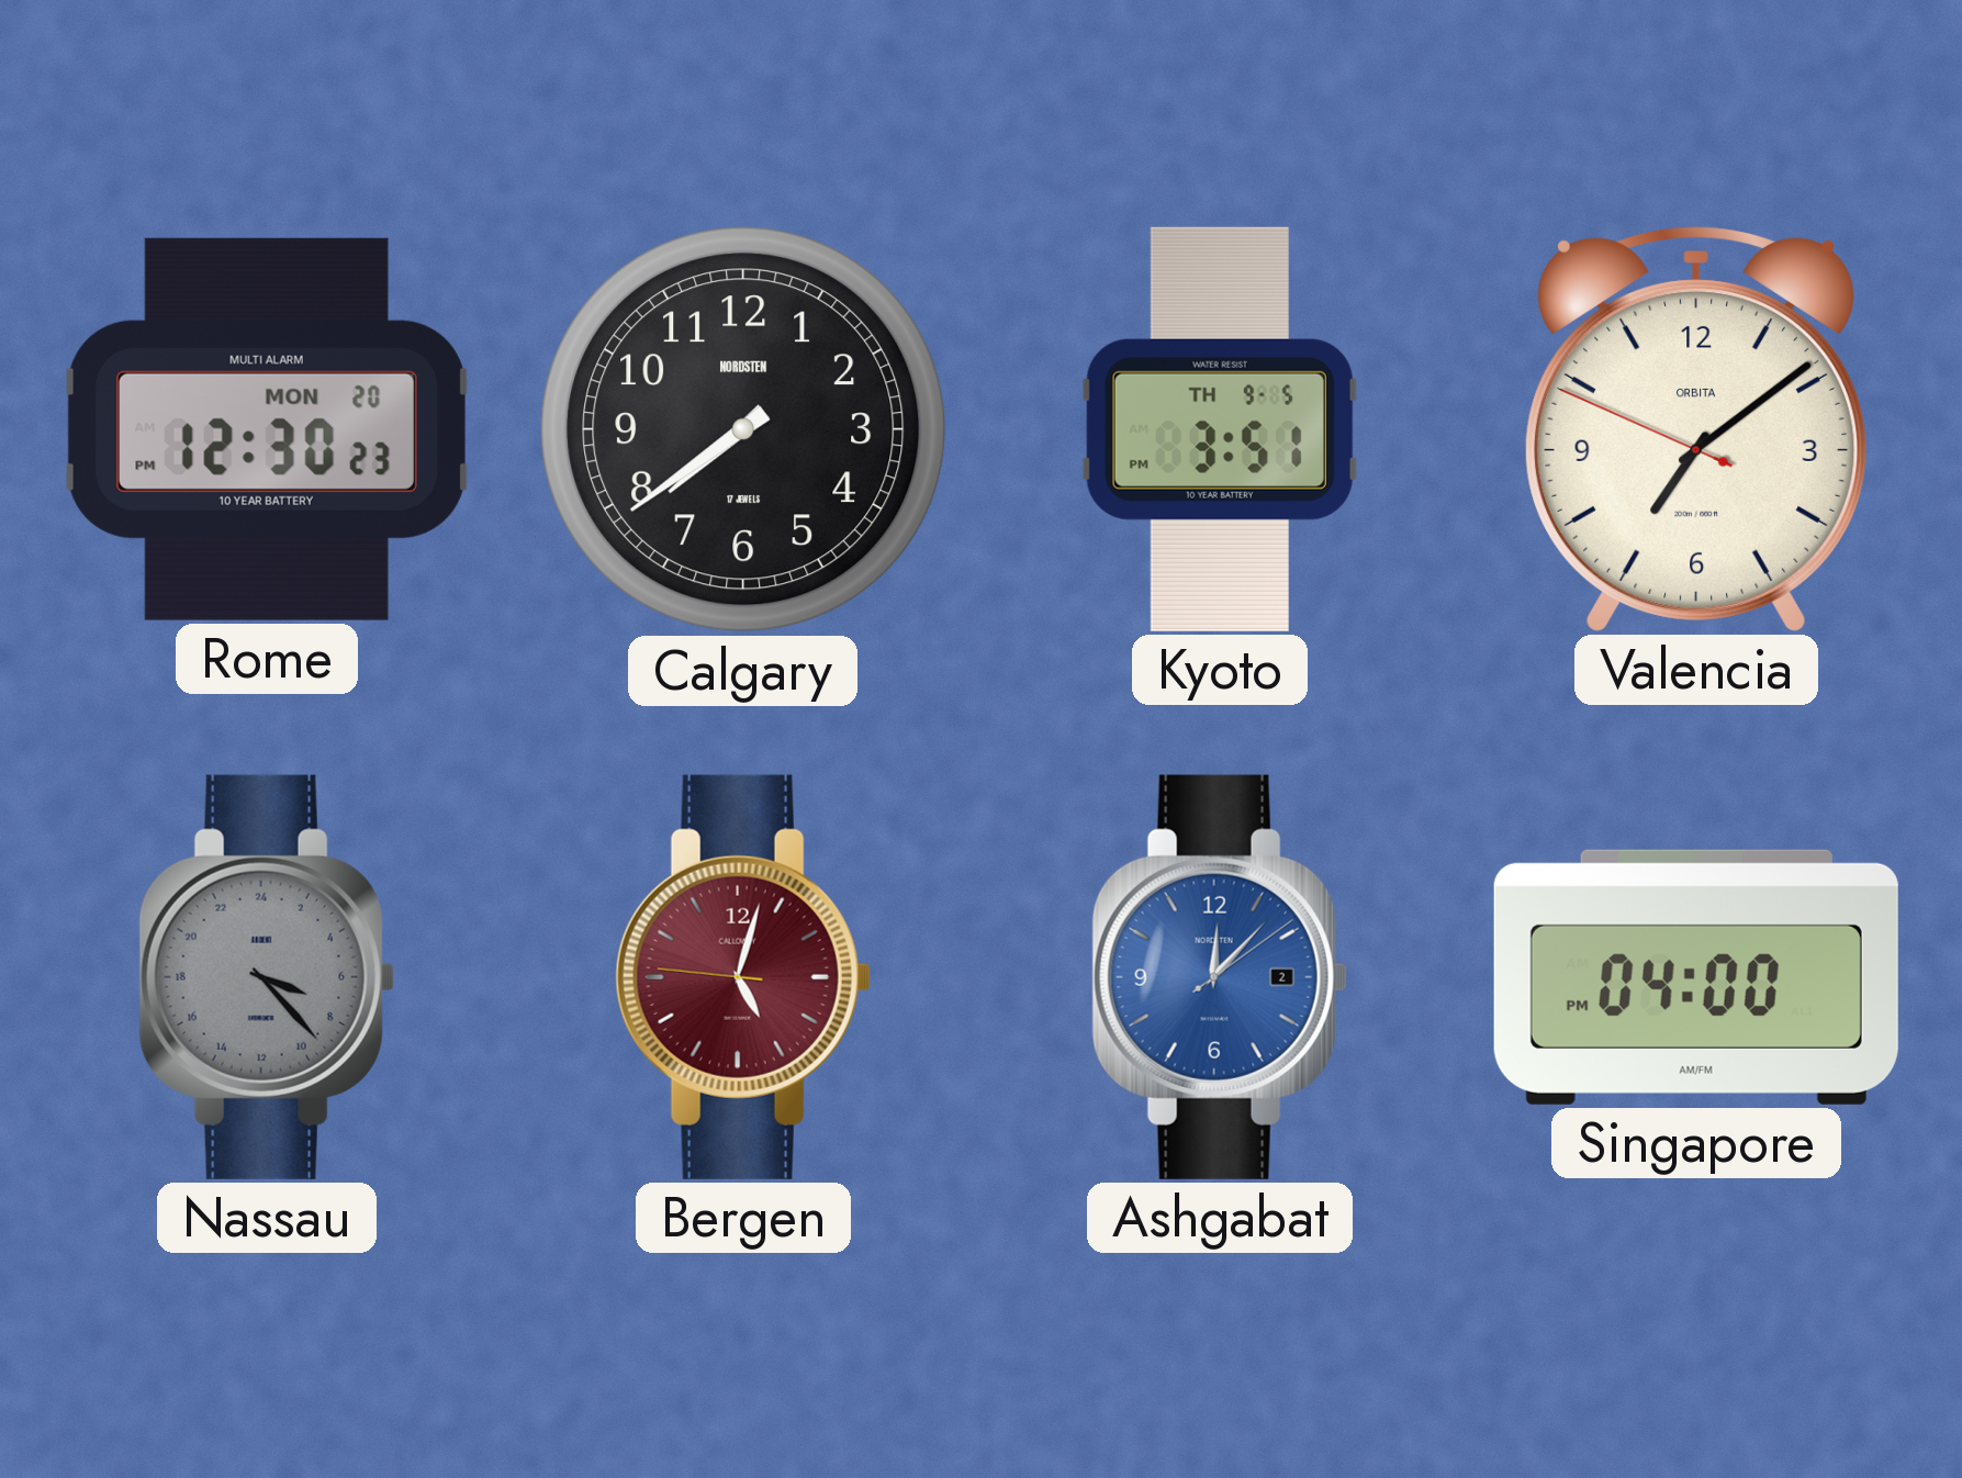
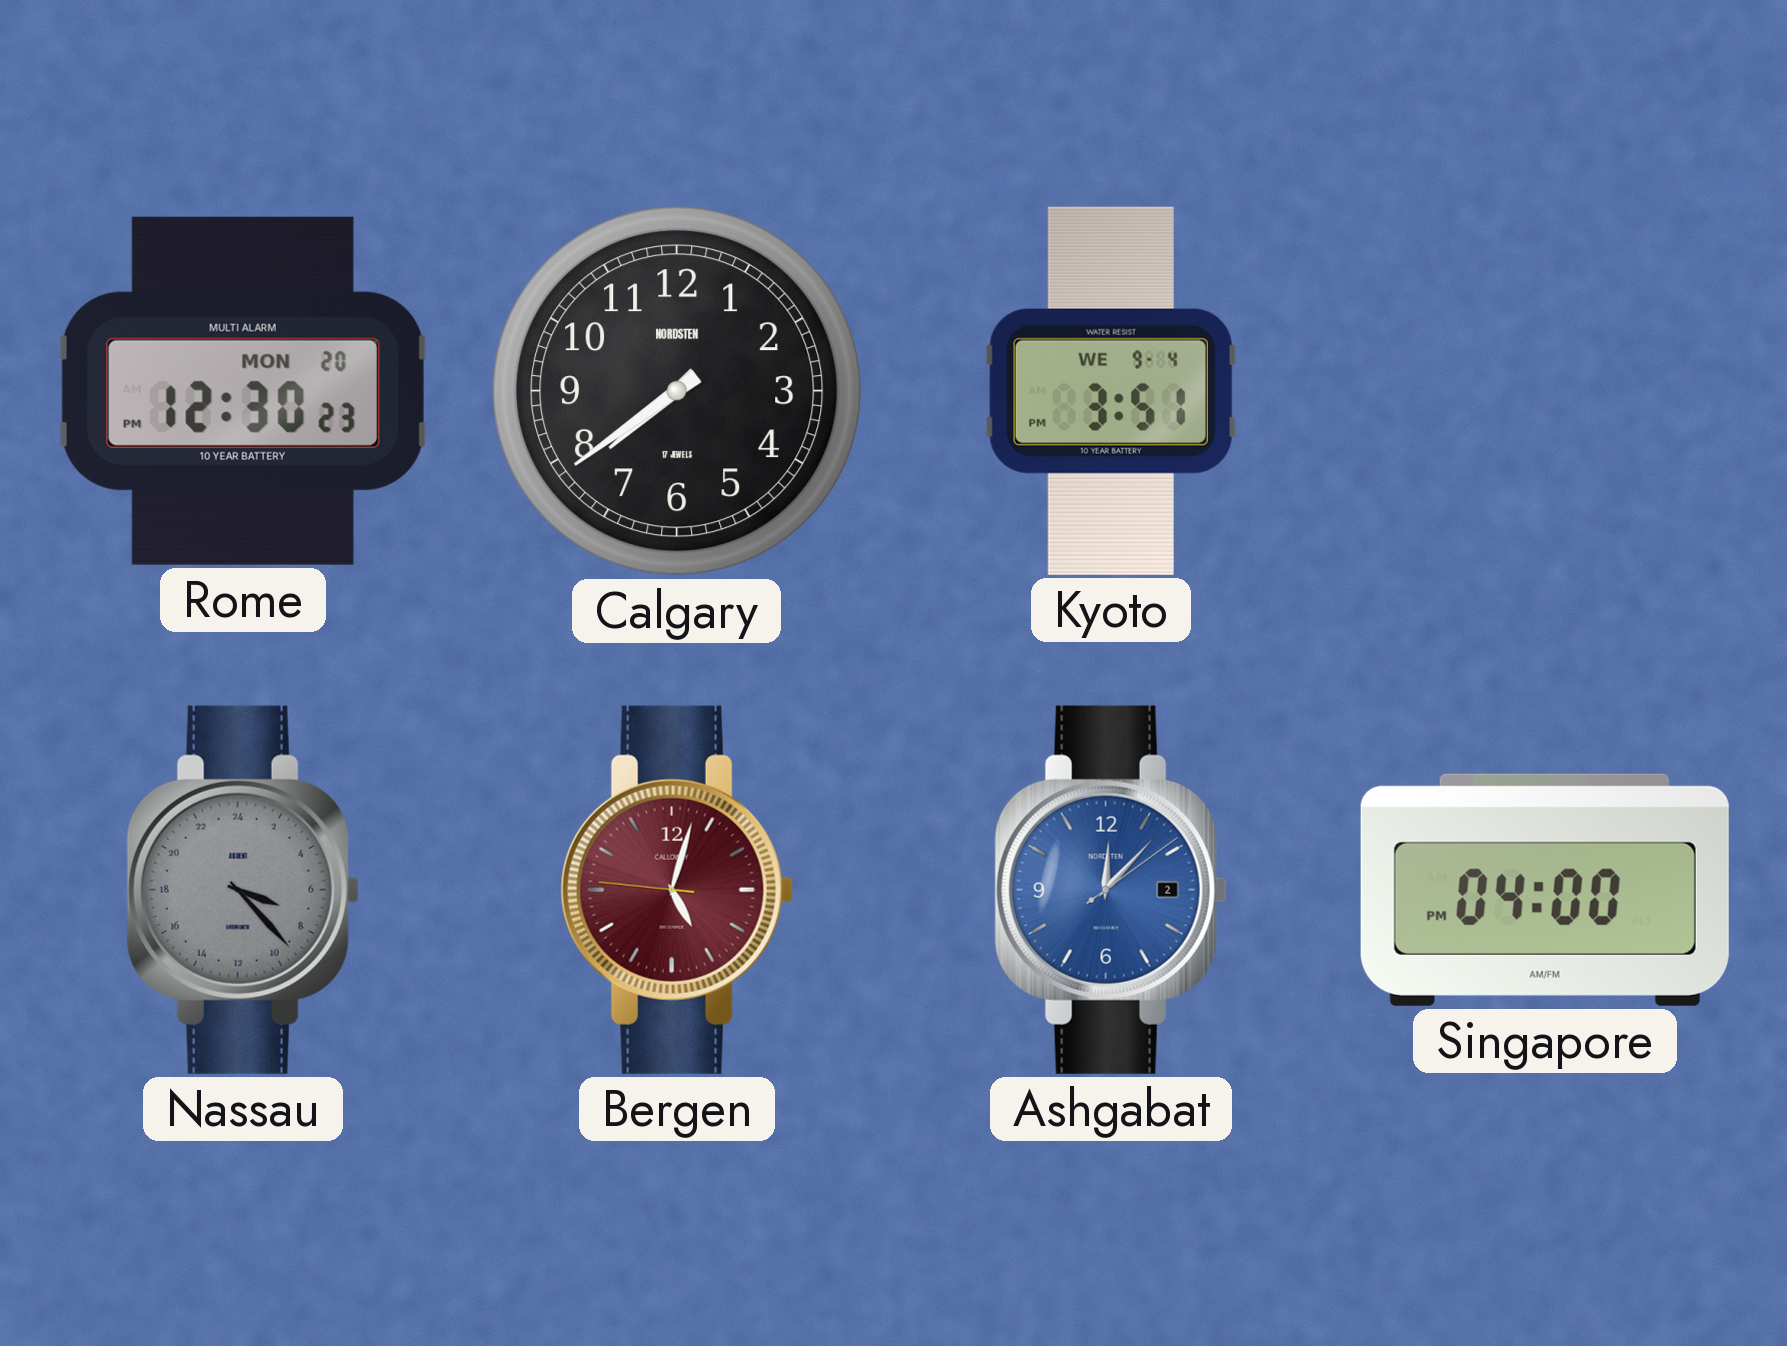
Kyoto date: TH 9-5 -> WE 9-4
Valencia: 7:08 -> none
